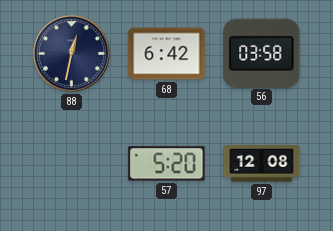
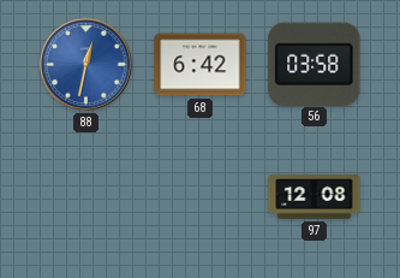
88 dial: navy -> blue
57: 5:20 -> none
